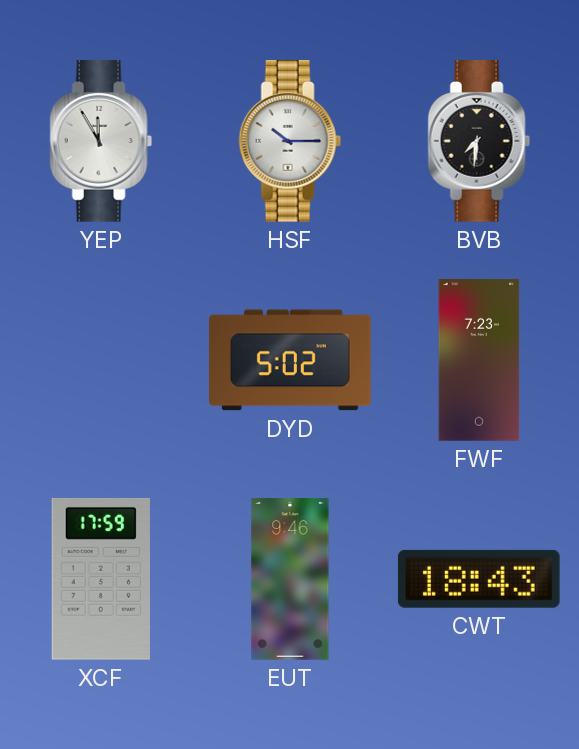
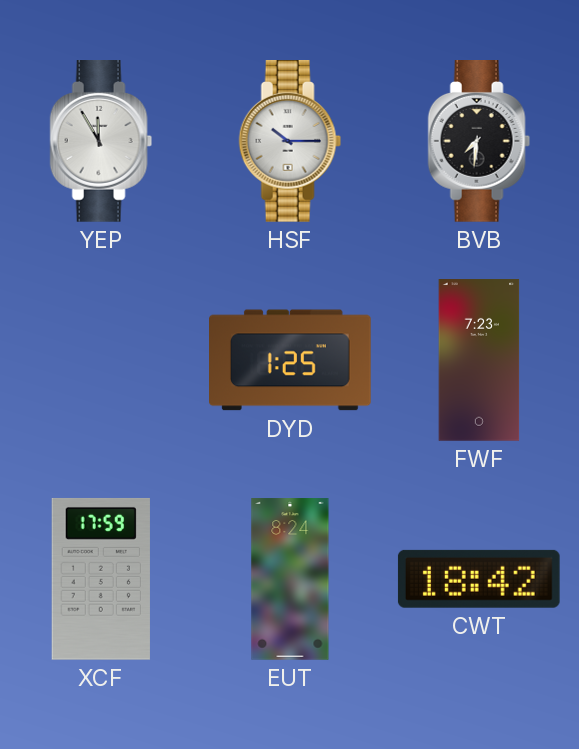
DYD: 5:02 -> 1:25
EUT: 9:46 -> 8:24
CWT: 18:43 -> 18:42
